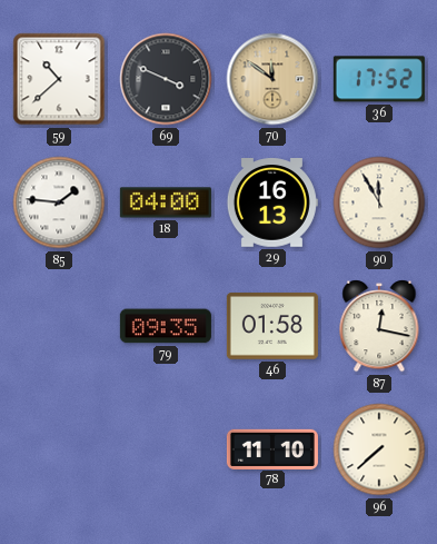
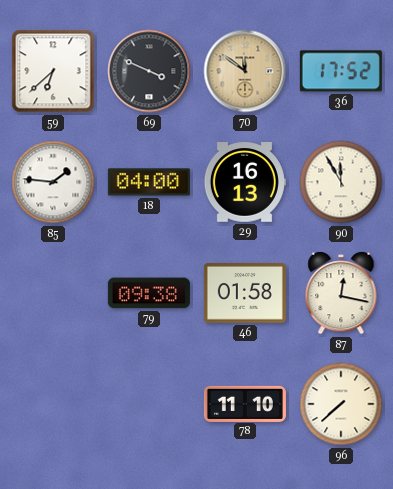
59: 10:38 -> 6:38
79: 09:35 -> 09:38
